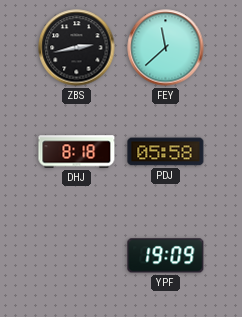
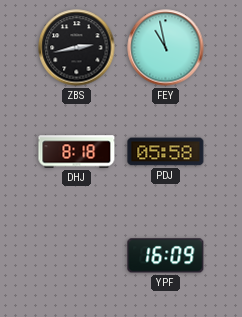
FEY: 11:38 -> 10:58
YPF: 19:09 -> 16:09
